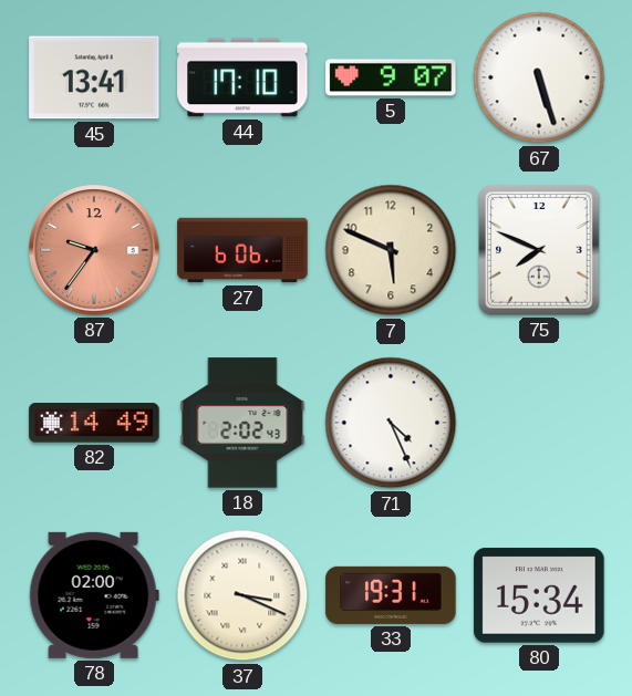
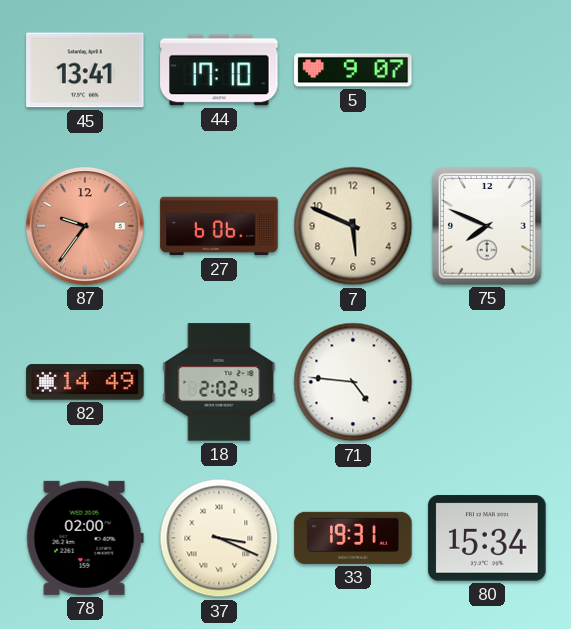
67: 5:27 -> none
71: 4:26 -> 4:46
